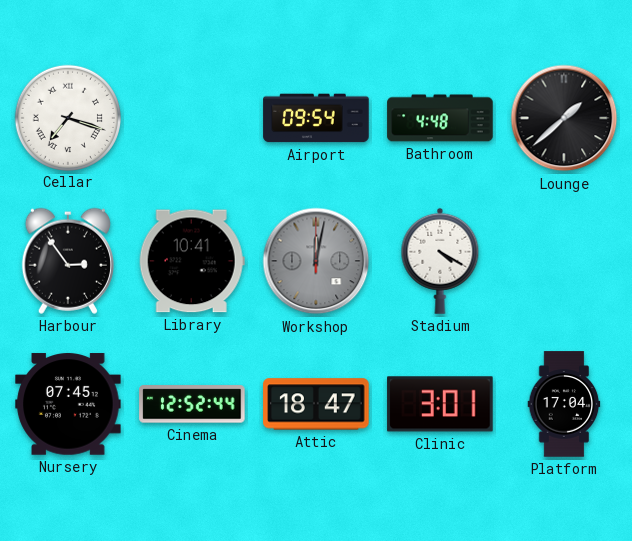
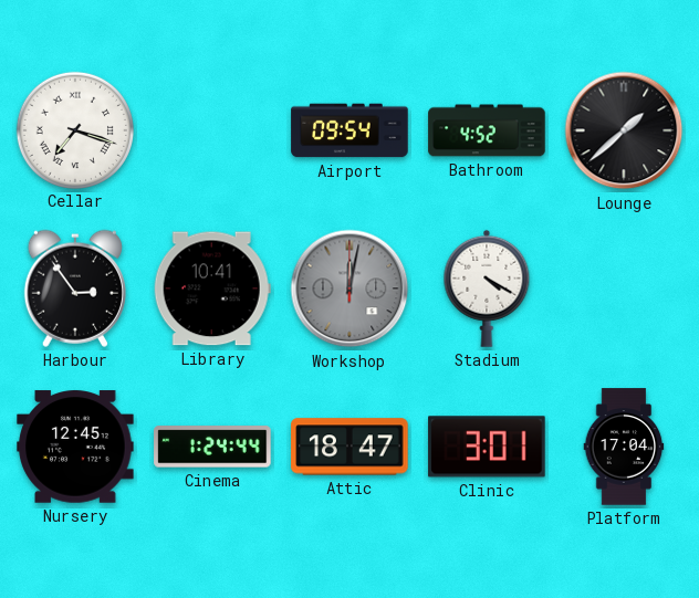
Bathroom: 4:48 -> 4:52
Nursery: 07:45 -> 12:45
Cinema: 12:52 -> 1:24
